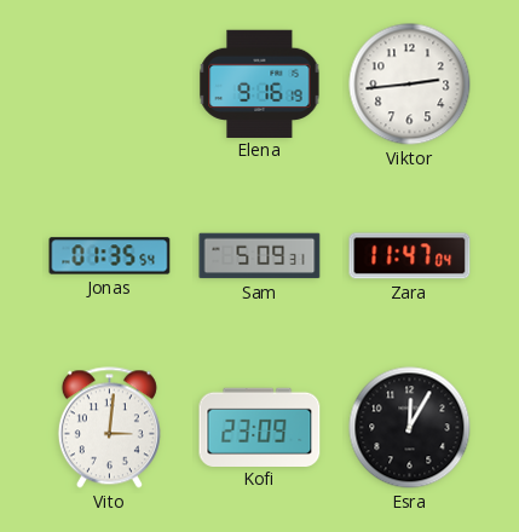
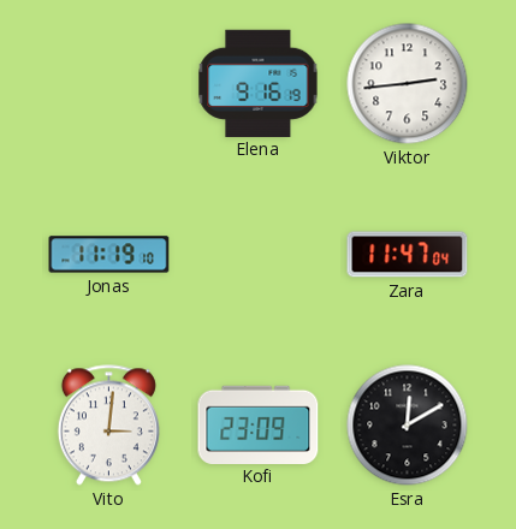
Jonas: 01:35 -> 11:19
Sam: 5:09 -> none
Esra: 12:05 -> 12:10
